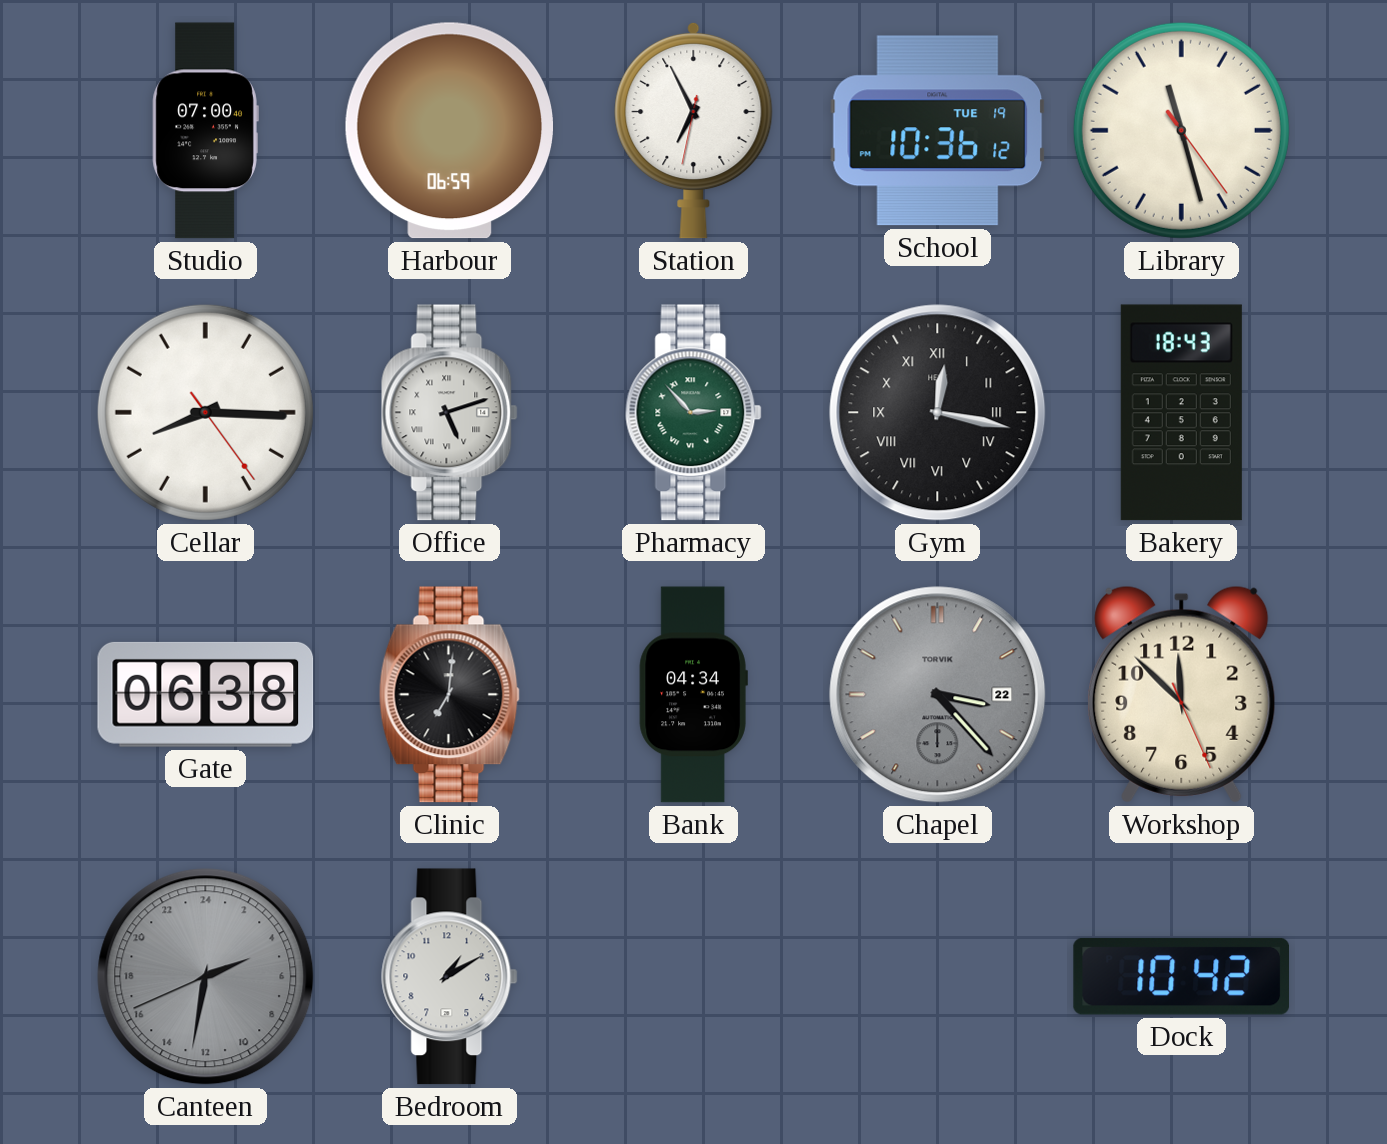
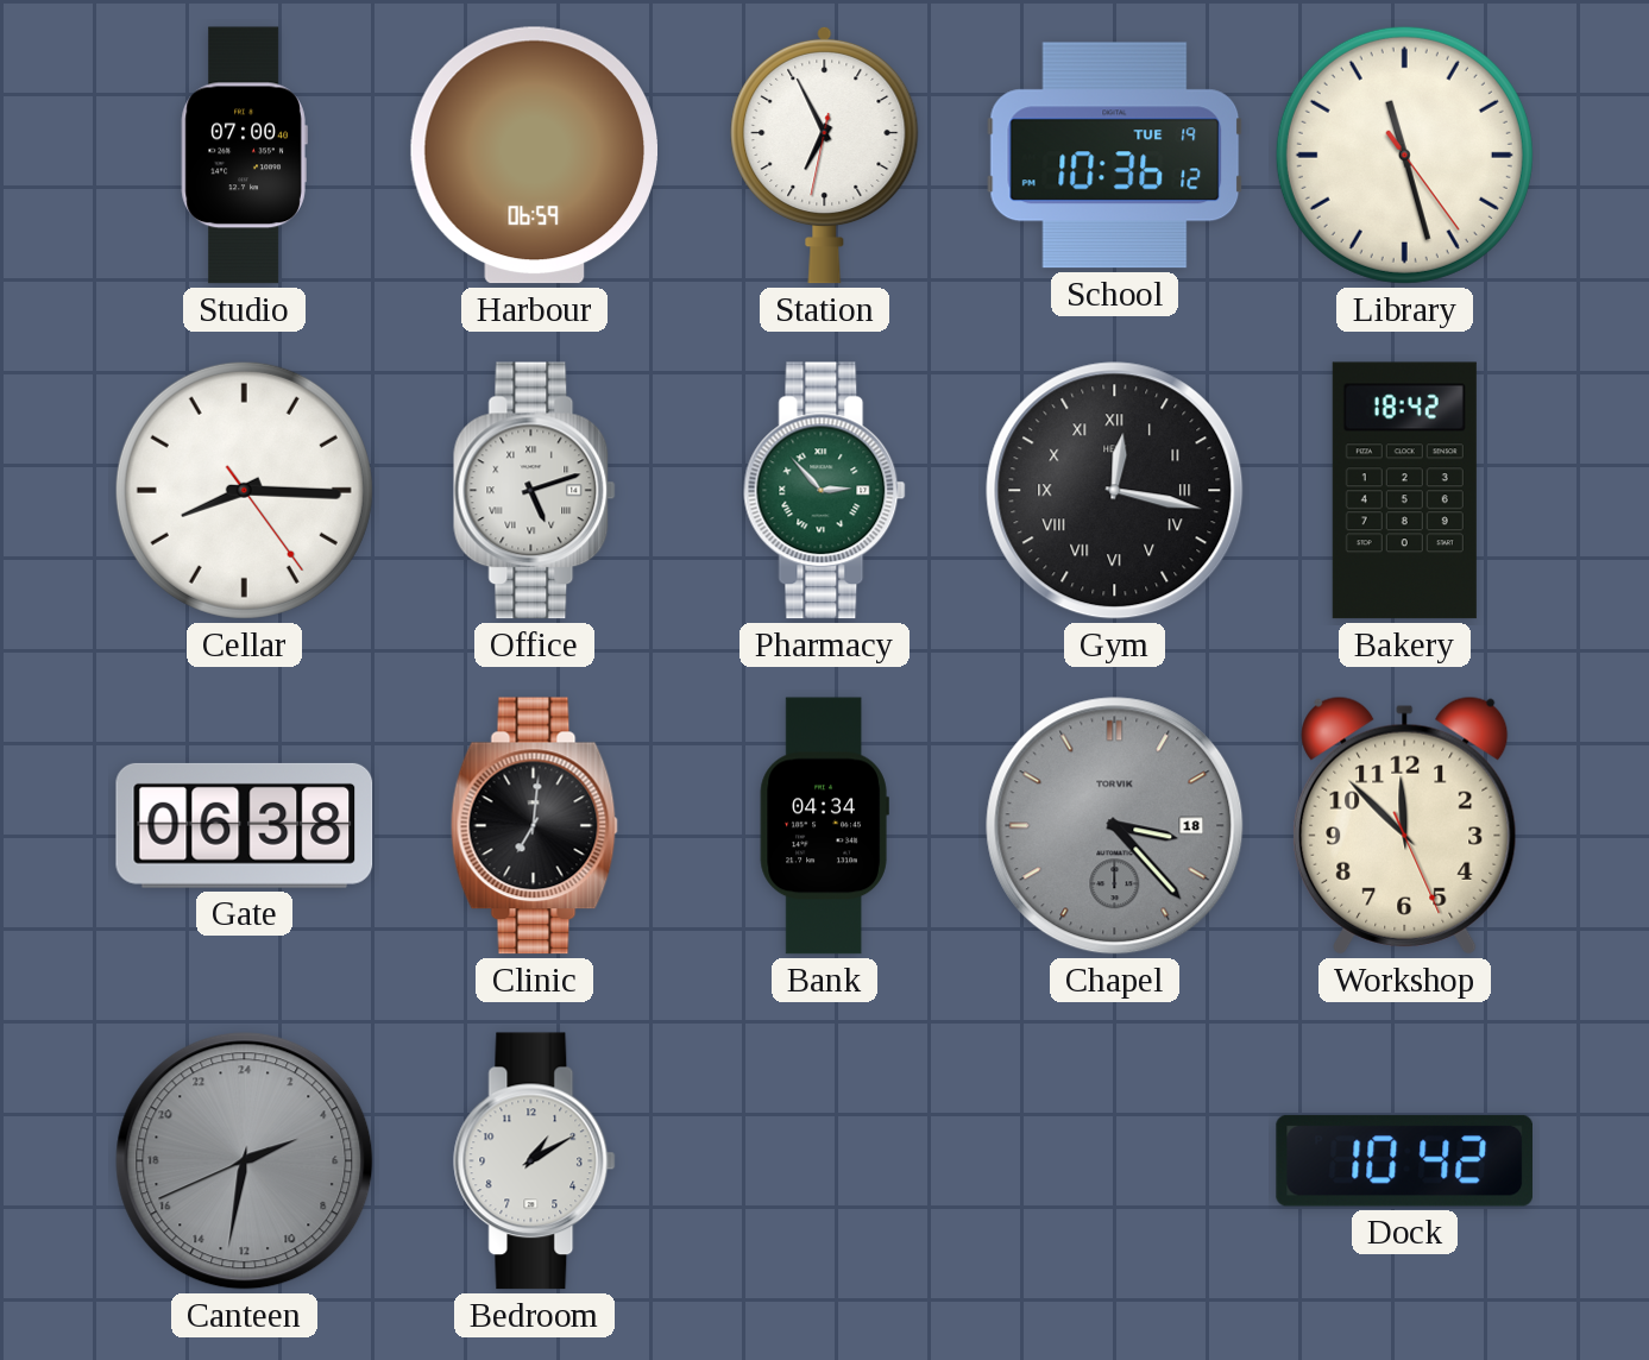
Bakery: 18:43 -> 18:42
Chapel date: 22 -> 18
